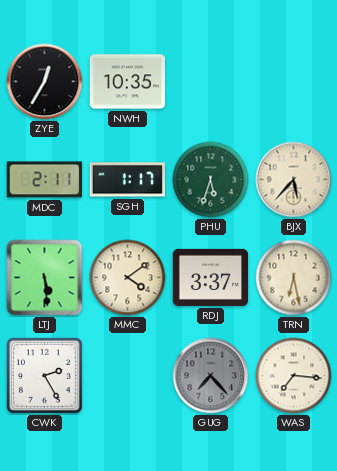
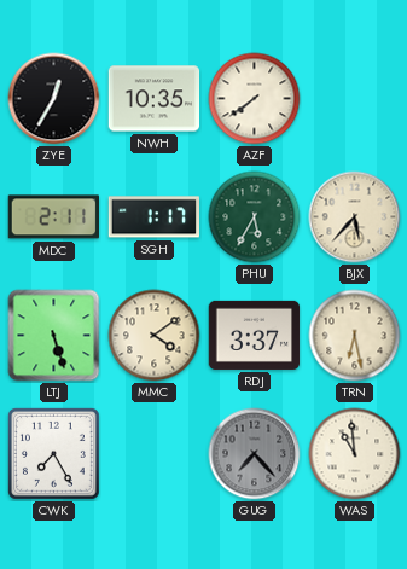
AZF: none -> 7:39
PHU: 5:33 -> 5:35
LTJ: 5:29 -> 5:27
CWK: 2:25 -> 7:25
WAS: 7:16 -> 10:59
